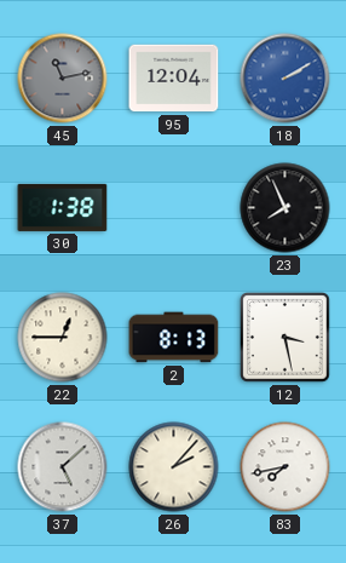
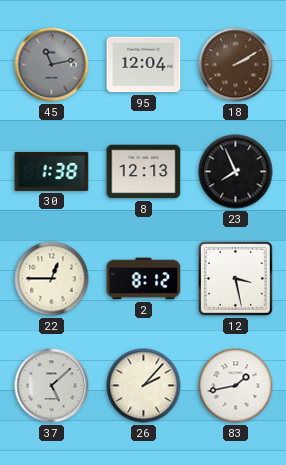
18 dial: blue -> brown
8: none -> 12:13
2: 8:13 -> 8:12
83: 7:43 -> 1:43
